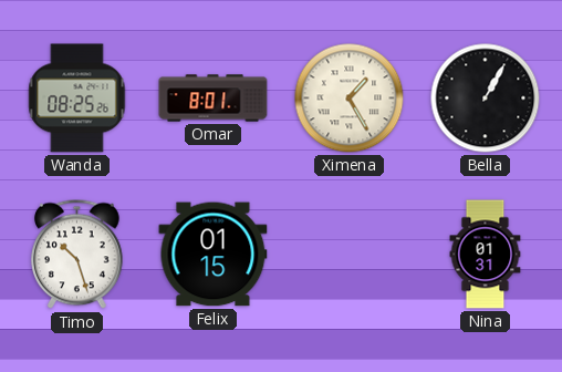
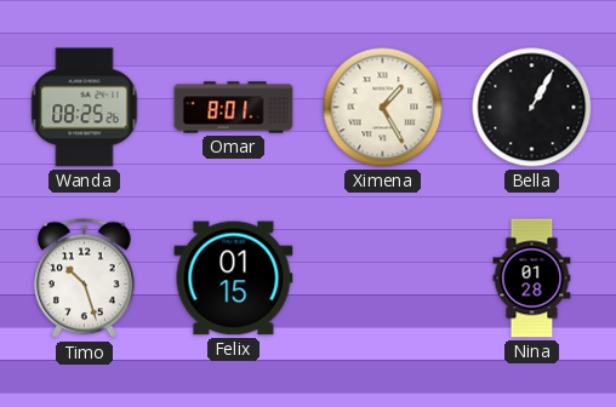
Nina: 01:31 -> 01:28
